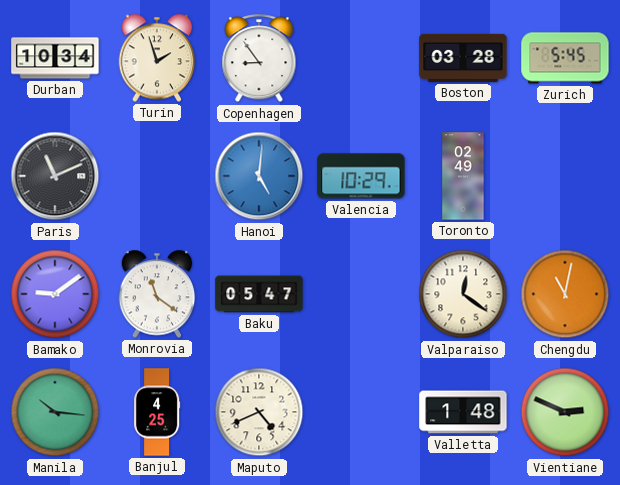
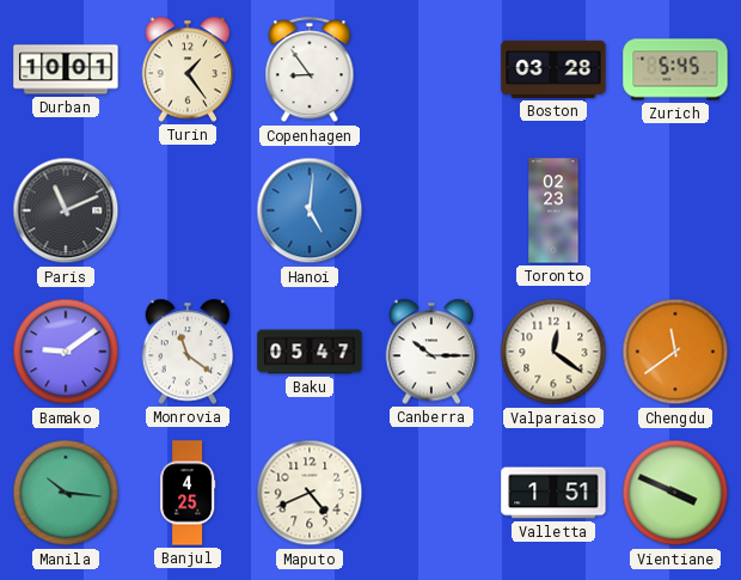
Durban: 10:34 -> 10:01
Turin: 1:57 -> 1:24
Valencia: 10:29 -> none
Toronto: 02:49 -> 02:23
Canberra: none -> 10:15
Chengdu: 11:02 -> 11:39
Valletta: 1:48 -> 1:51
Vientiane: 2:49 -> 3:49
